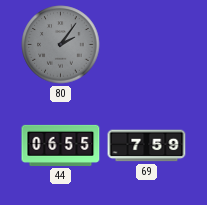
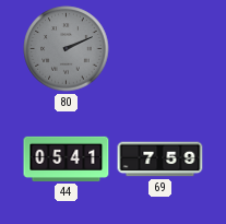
80: 2:06 -> 2:11
44: 06:55 -> 05:41
